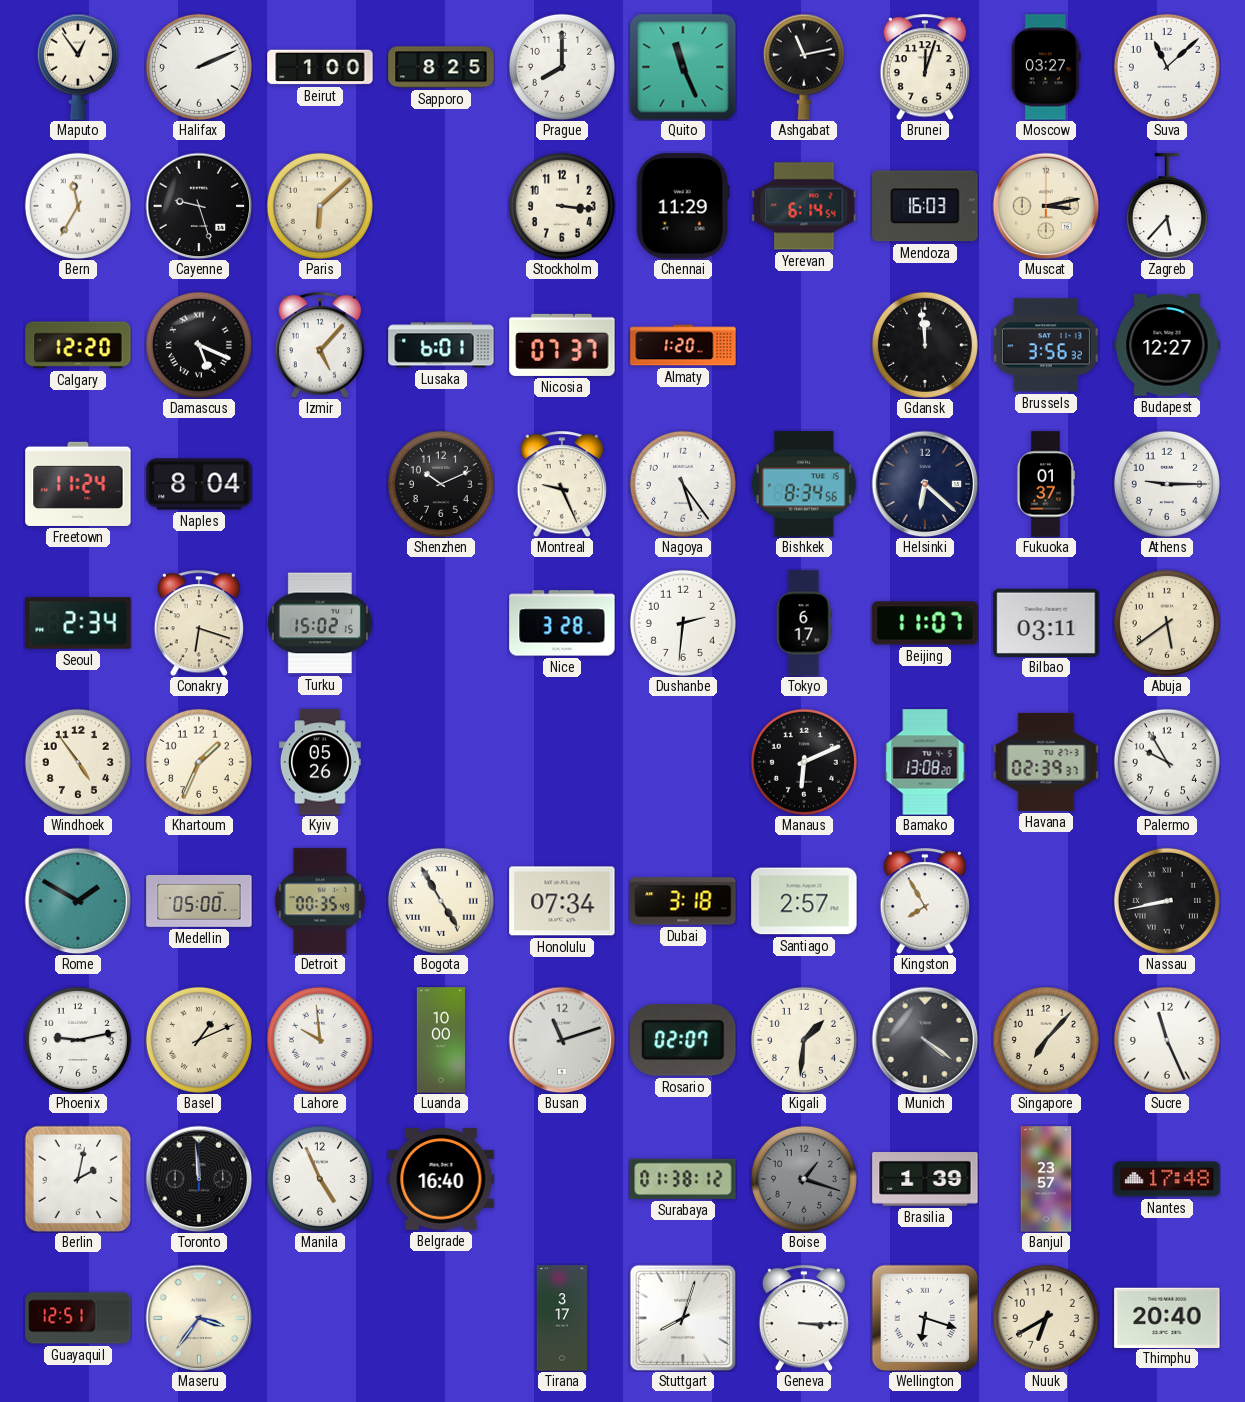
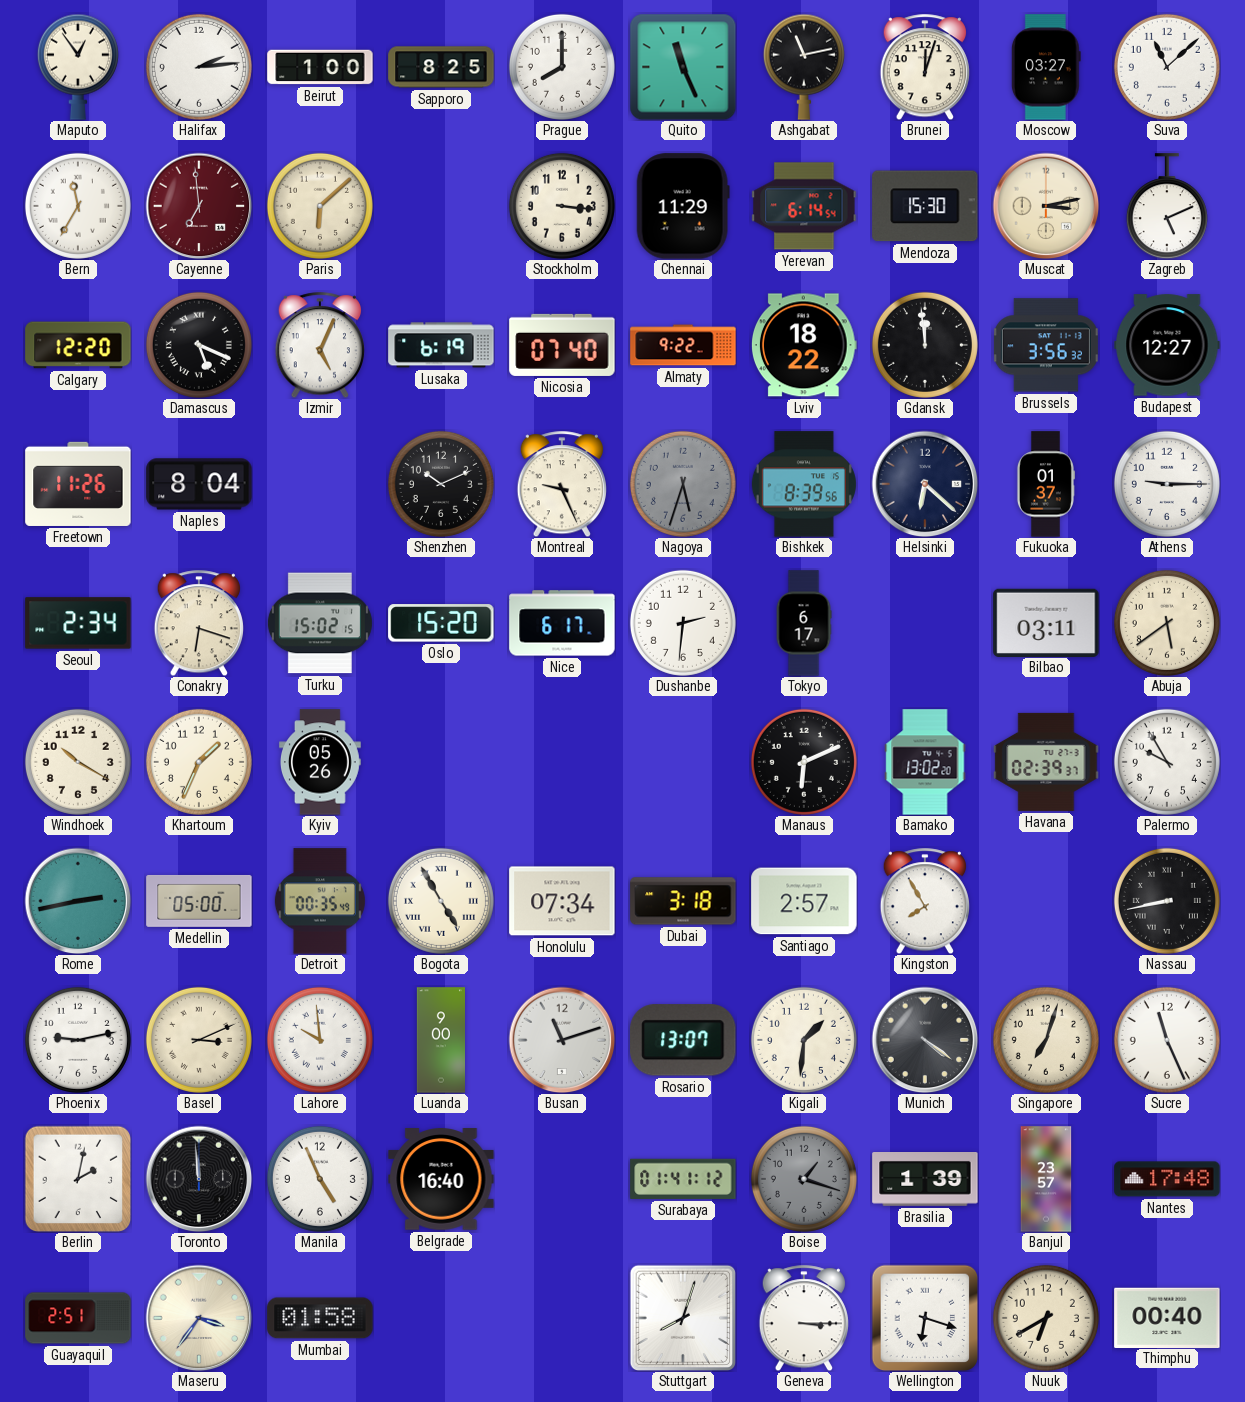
Halifax: 2:11 -> 2:14
Cayenne: 9:27 -> 6:59
Cayenne dial: black -> burgundy
Mendoza: 16:03 -> 15:30
Zagreb: 5:37 -> 5:11
Izmir: 5:07 -> 5:04
Lusaka: 6:01 -> 6:19
Nicosia: 07:37 -> 07:40
Almaty: 1:20 -> 9:22
Lviv: none -> 18:22
Freetown: 11:24 -> 11:26
Nagoya: 5:24 -> 5:33
Nagoya dial: white -> grey
Bishkek: 8:34 -> 8:39
Oslo: none -> 15:20
Nice: 3:28 -> 6:17
Beijing: 11:07 -> none
Windhoek: 4:54 -> 10:20
Bamako: 13:08 -> 13:02
Rome: 1:50 -> 2:43
Basel: 1:11 -> 3:11
Luanda: 10:00 -> 9:00
Rosario: 02:07 -> 13:07
Singapore: 7:07 -> 7:03
Surabaya: 01:38 -> 01:41
Guayaquil: 12:51 -> 2:51
Mumbai: none -> 01:58
Tirana: 3:17 -> none
Thimphu: 20:40 -> 00:40
